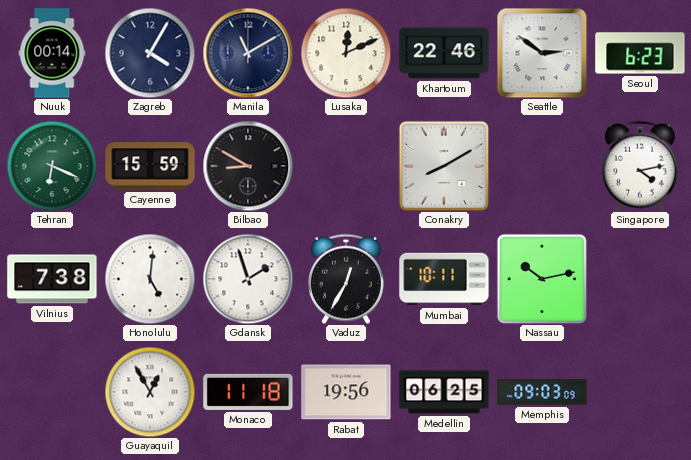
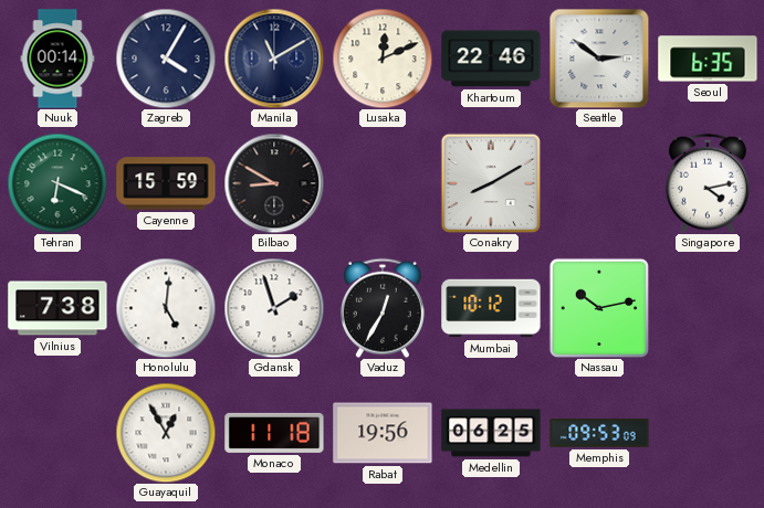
Seoul: 6:23 -> 6:35
Mumbai: 10:11 -> 10:12
Memphis: 09:03 -> 09:53
